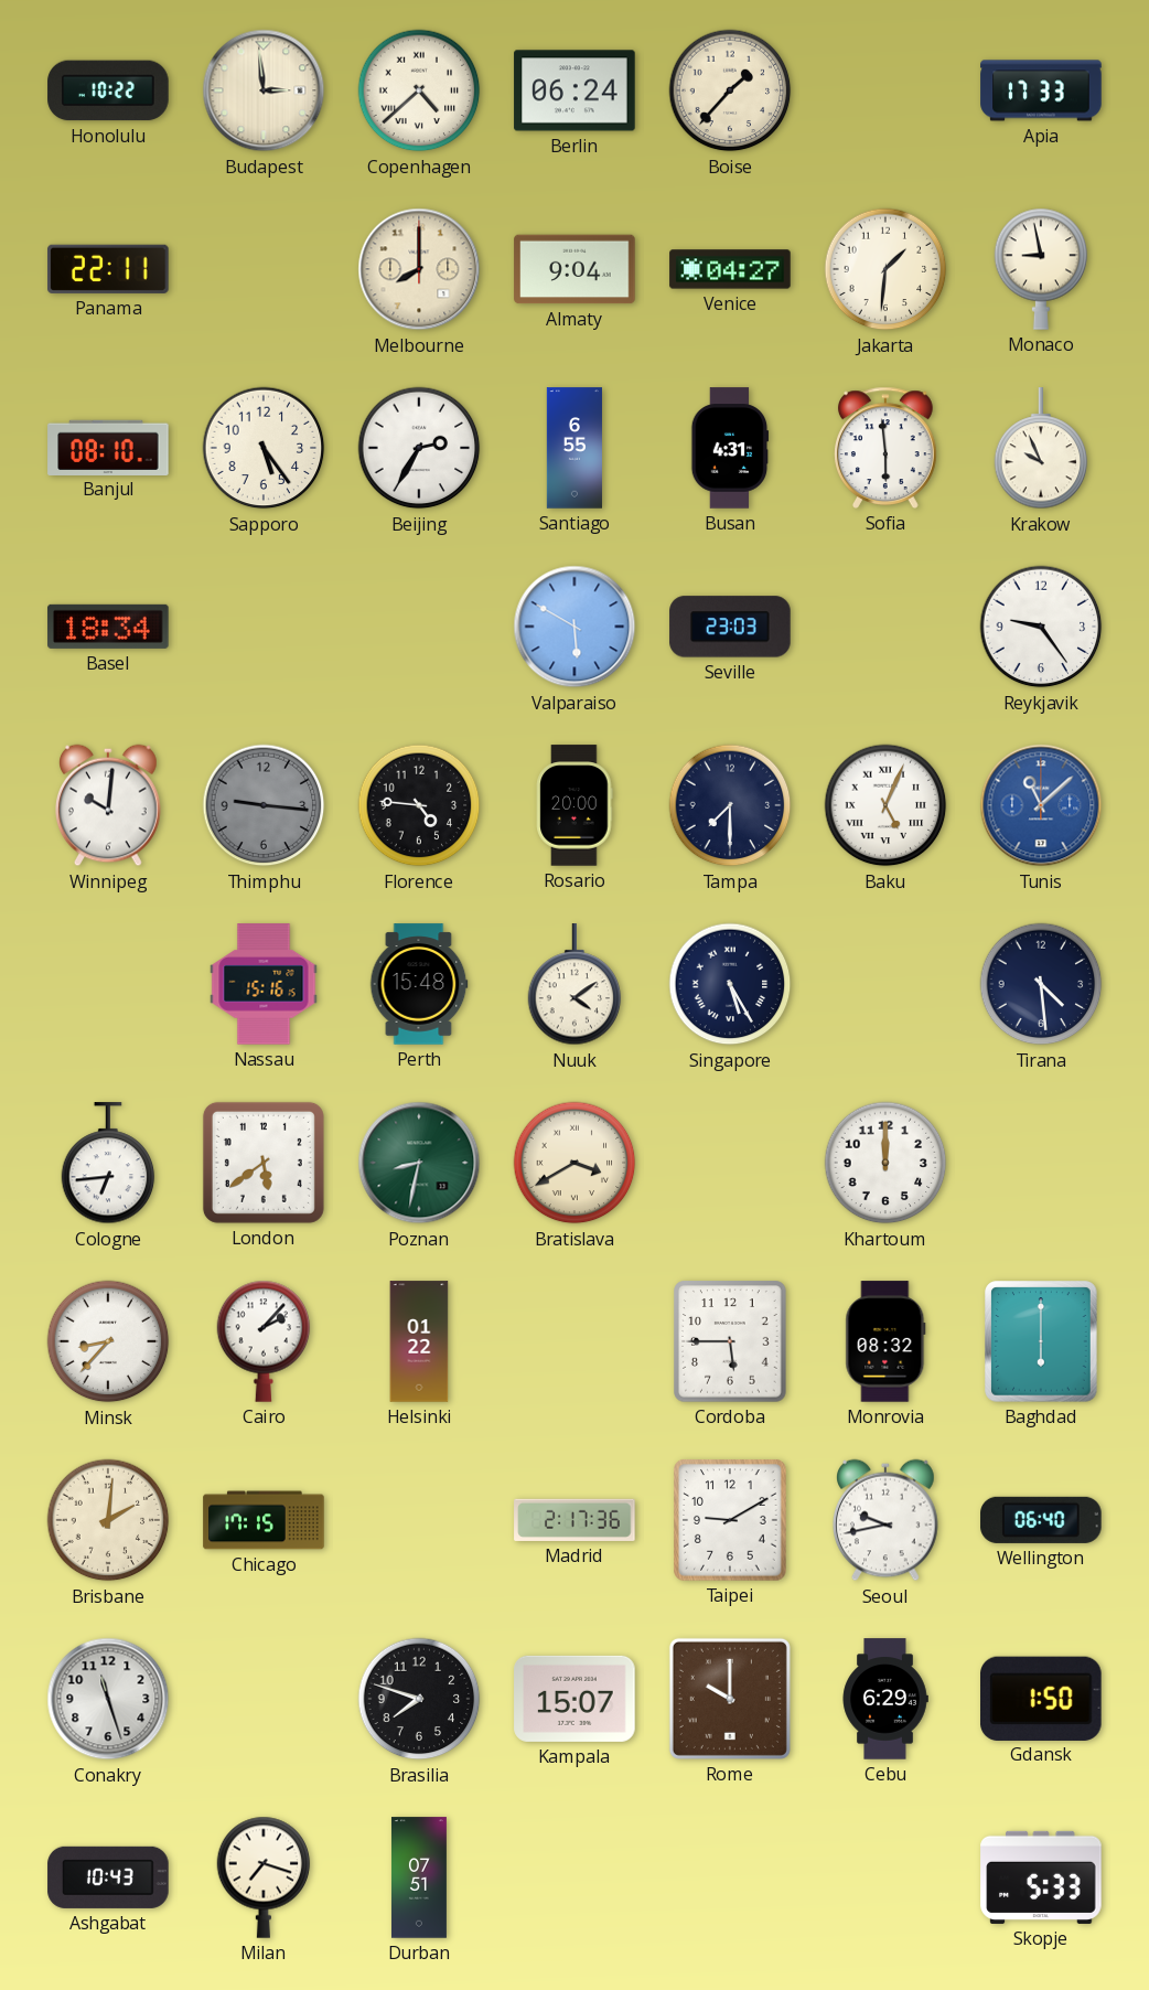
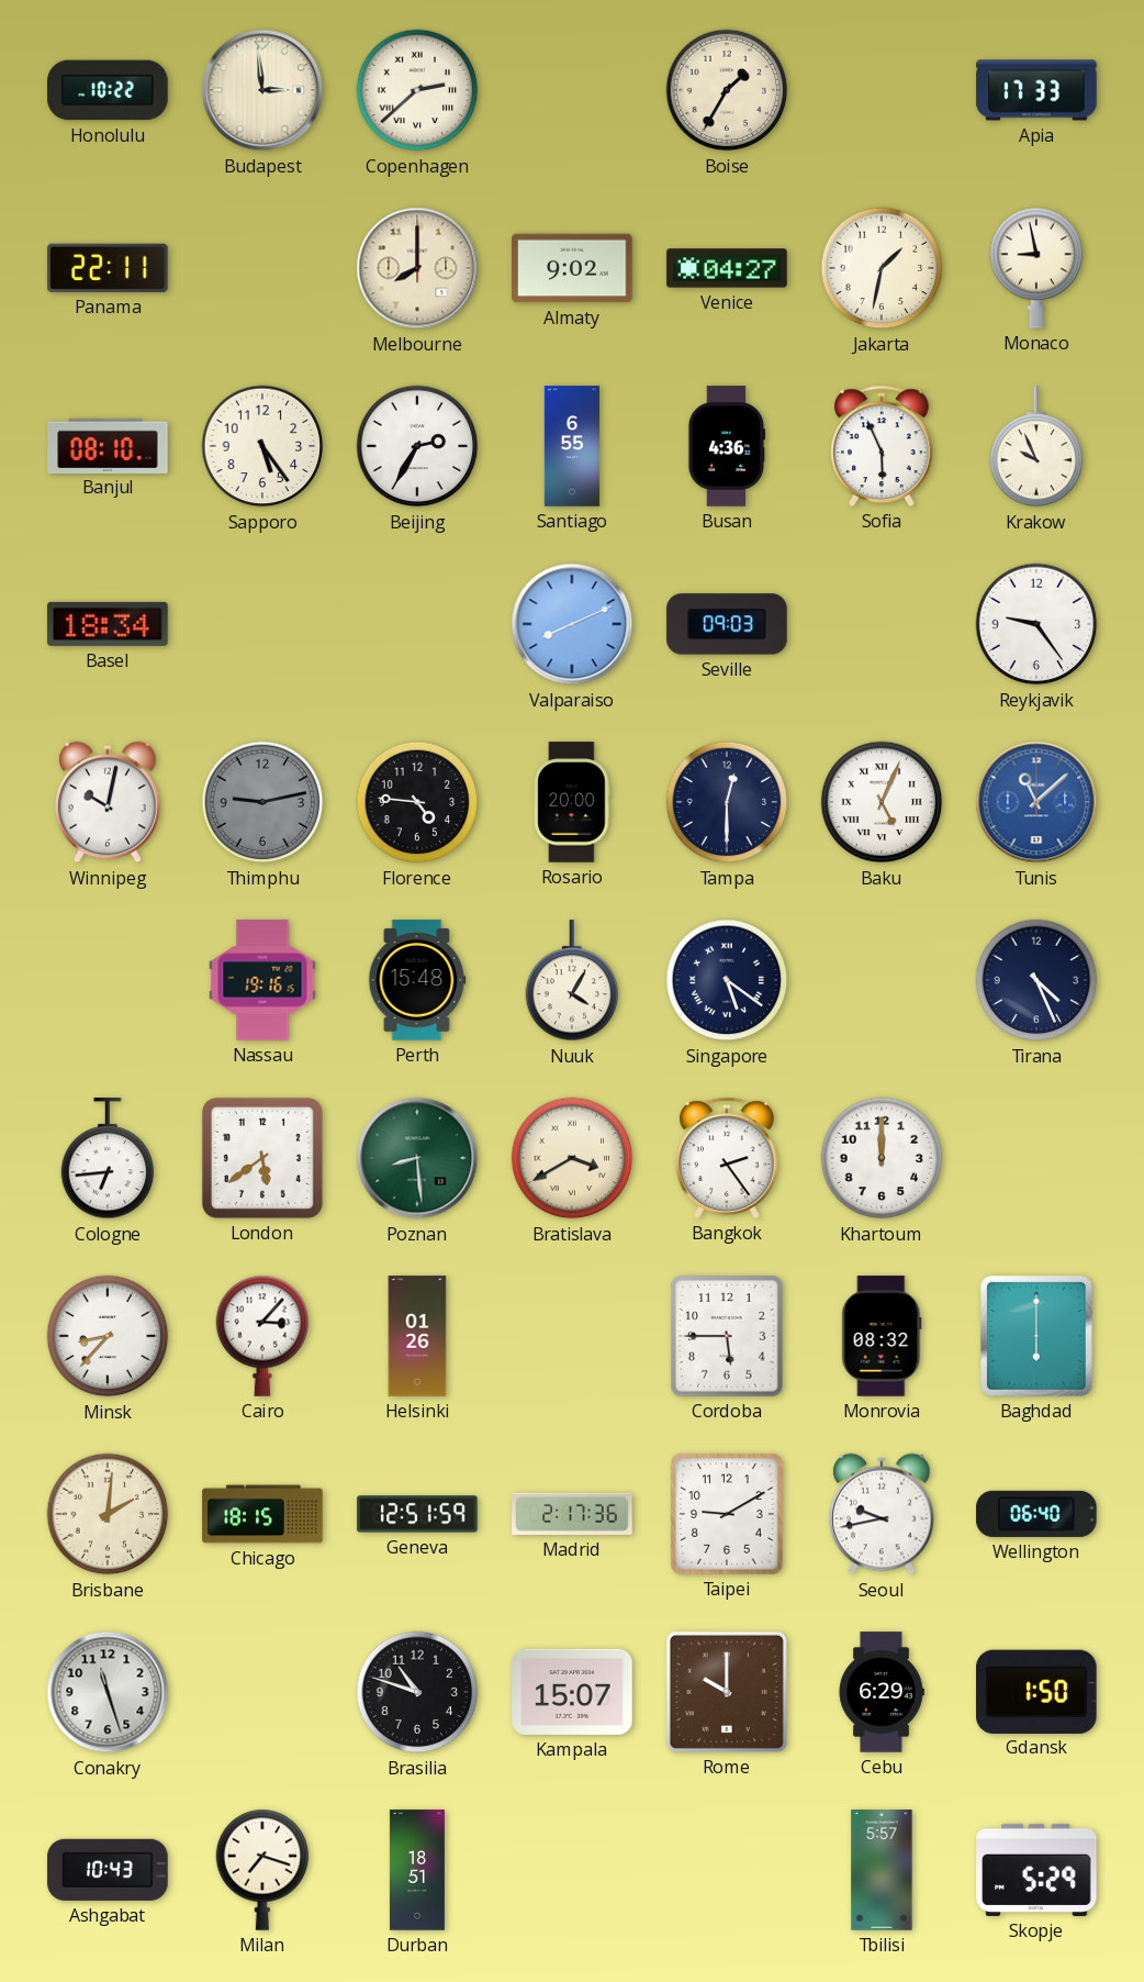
Copenhagen: 4:38 -> 2:38
Berlin: 06:24 -> none
Boise: 1:37 -> 1:35
Almaty: 9:04 -> 9:02
Jakarta: 1:31 -> 1:32
Busan: 4:31 -> 4:36
Sofia: 5:59 -> 5:56
Valparaiso: 5:50 -> 8:11
Seville: 23:03 -> 09:03
Winnipeg: 10:01 -> 10:02
Thimphu: 9:16 -> 9:13
Tampa: 7:30 -> 12:30
Nassau: 15:16 -> 19:16
Nuuk: 4:09 -> 4:05
Singapore: 5:25 -> 5:21
Tirana: 4:29 -> 4:26
Poznan: 8:32 -> 8:29
Bangkok: none -> 2:24
Cairo: 2:07 -> 3:07
Helsinki: 01:22 -> 01:26
Chicago: 17:15 -> 18:15
Geneva: none -> 12:51
Brasilia: 7:48 -> 10:48
Durban: 07:51 -> 18:51
Tbilisi: none -> 5:57
Skopje: 5:33 -> 5:29
